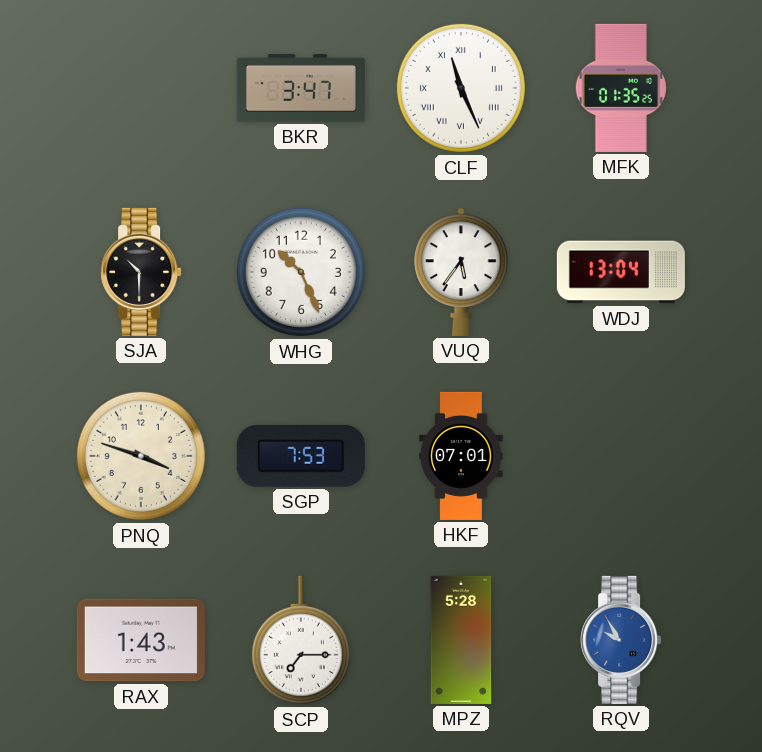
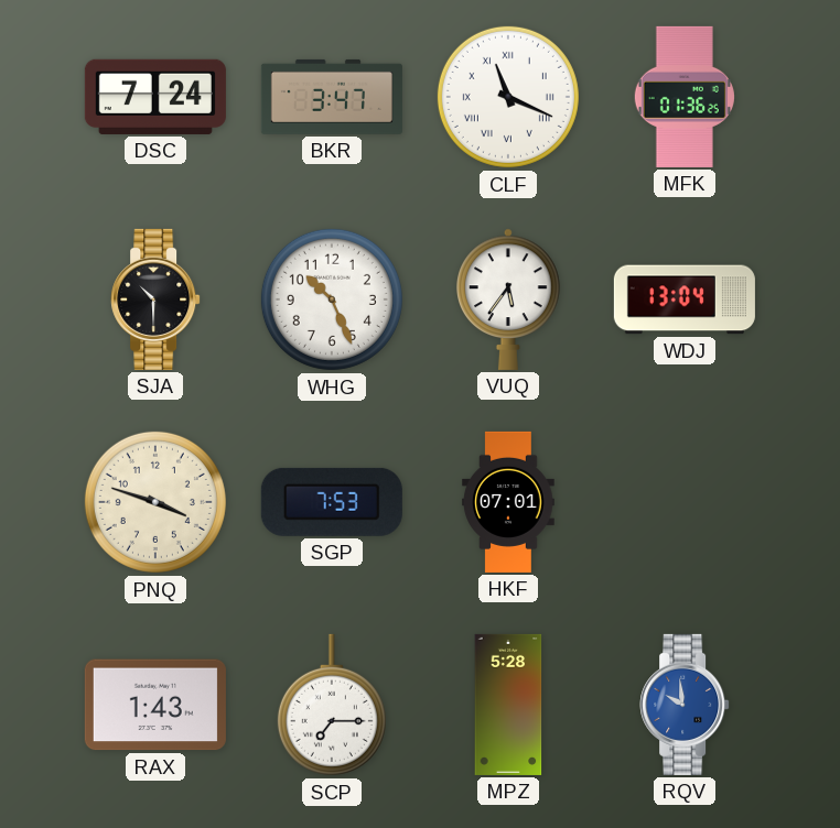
DSC: none -> 7:24
CLF: 11:26 -> 11:19
MFK: 01:35 -> 01:36
RQV: 9:55 -> 9:59
